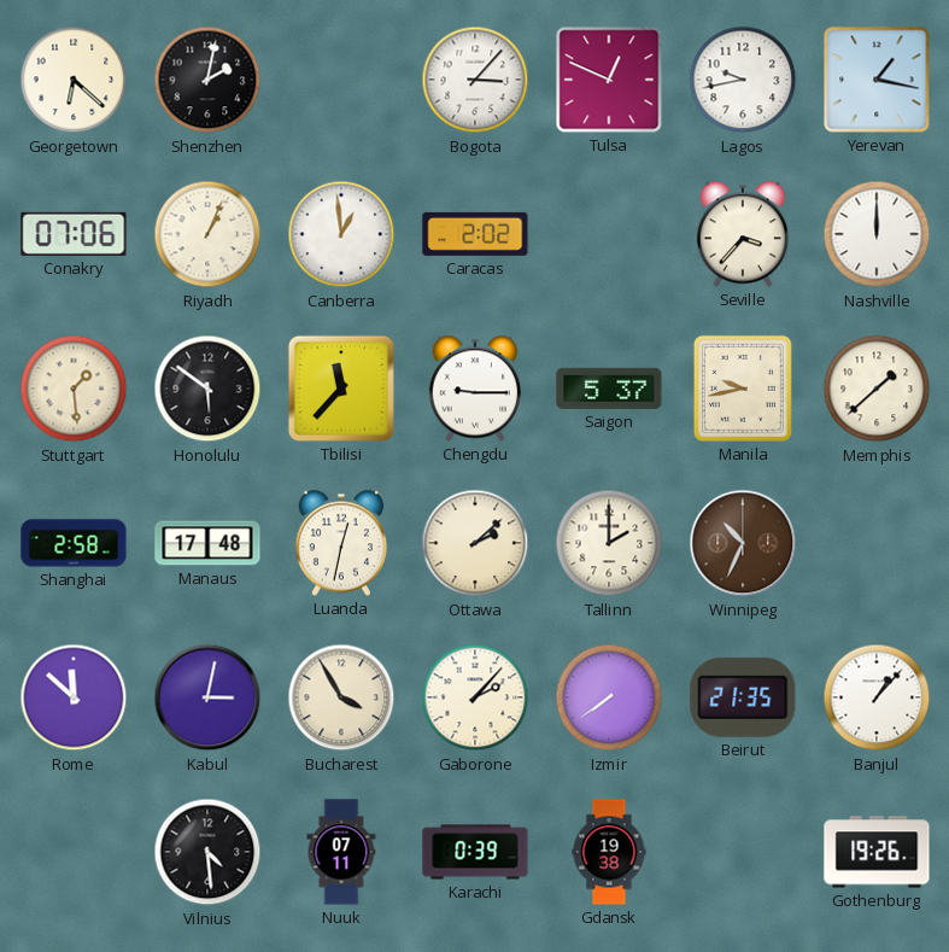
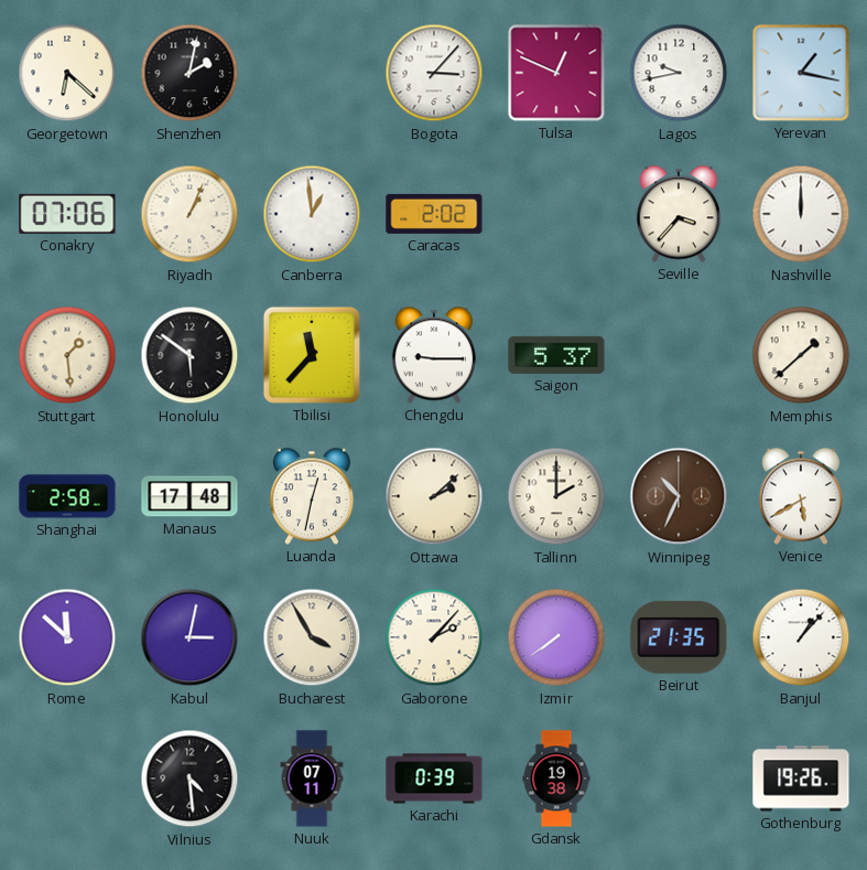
Manila: 9:43 -> none
Venice: none -> 5:40
